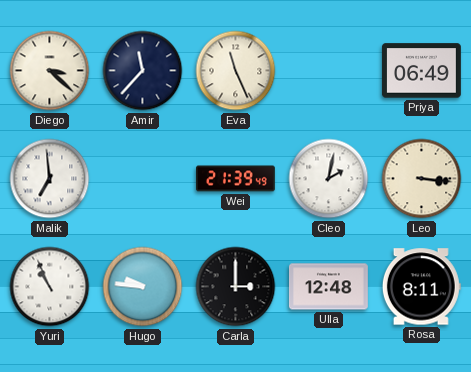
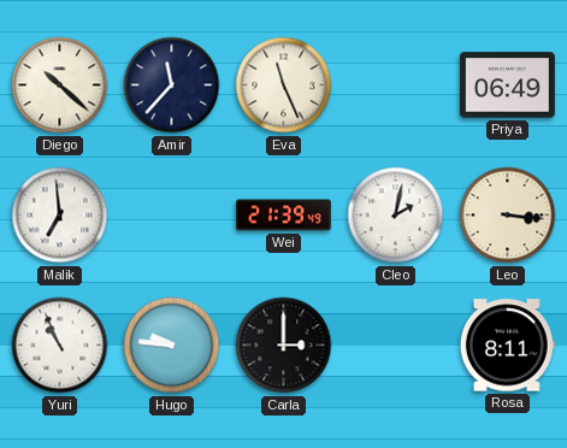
Diego: 3:22 -> 10:22
Ulla: 12:48 -> none
